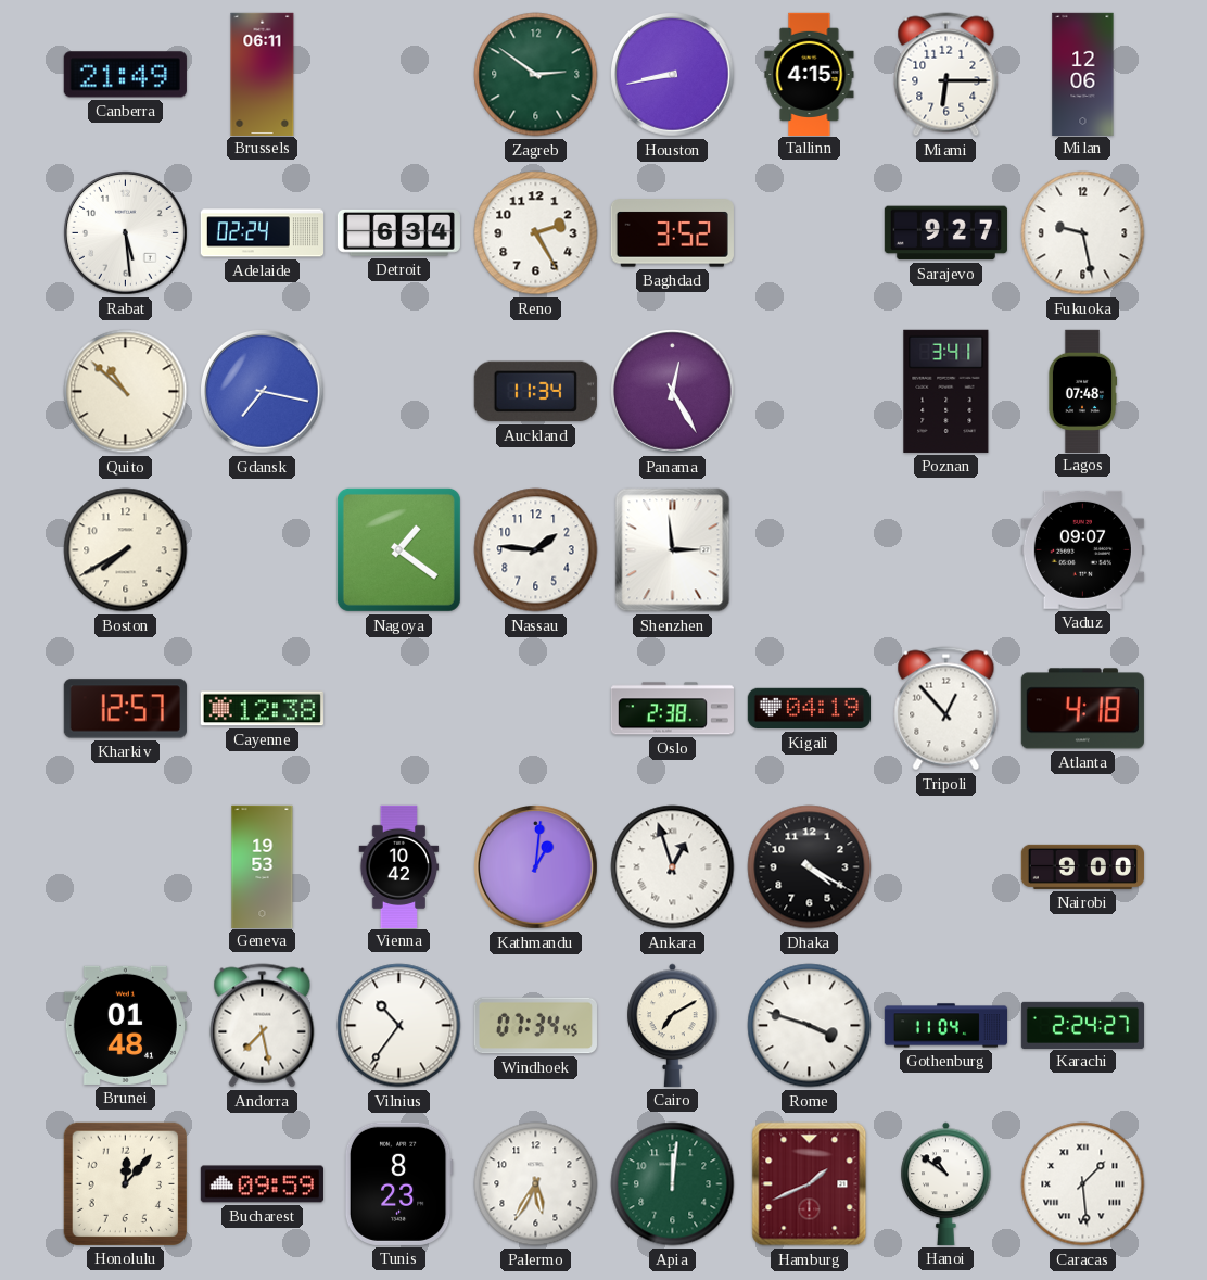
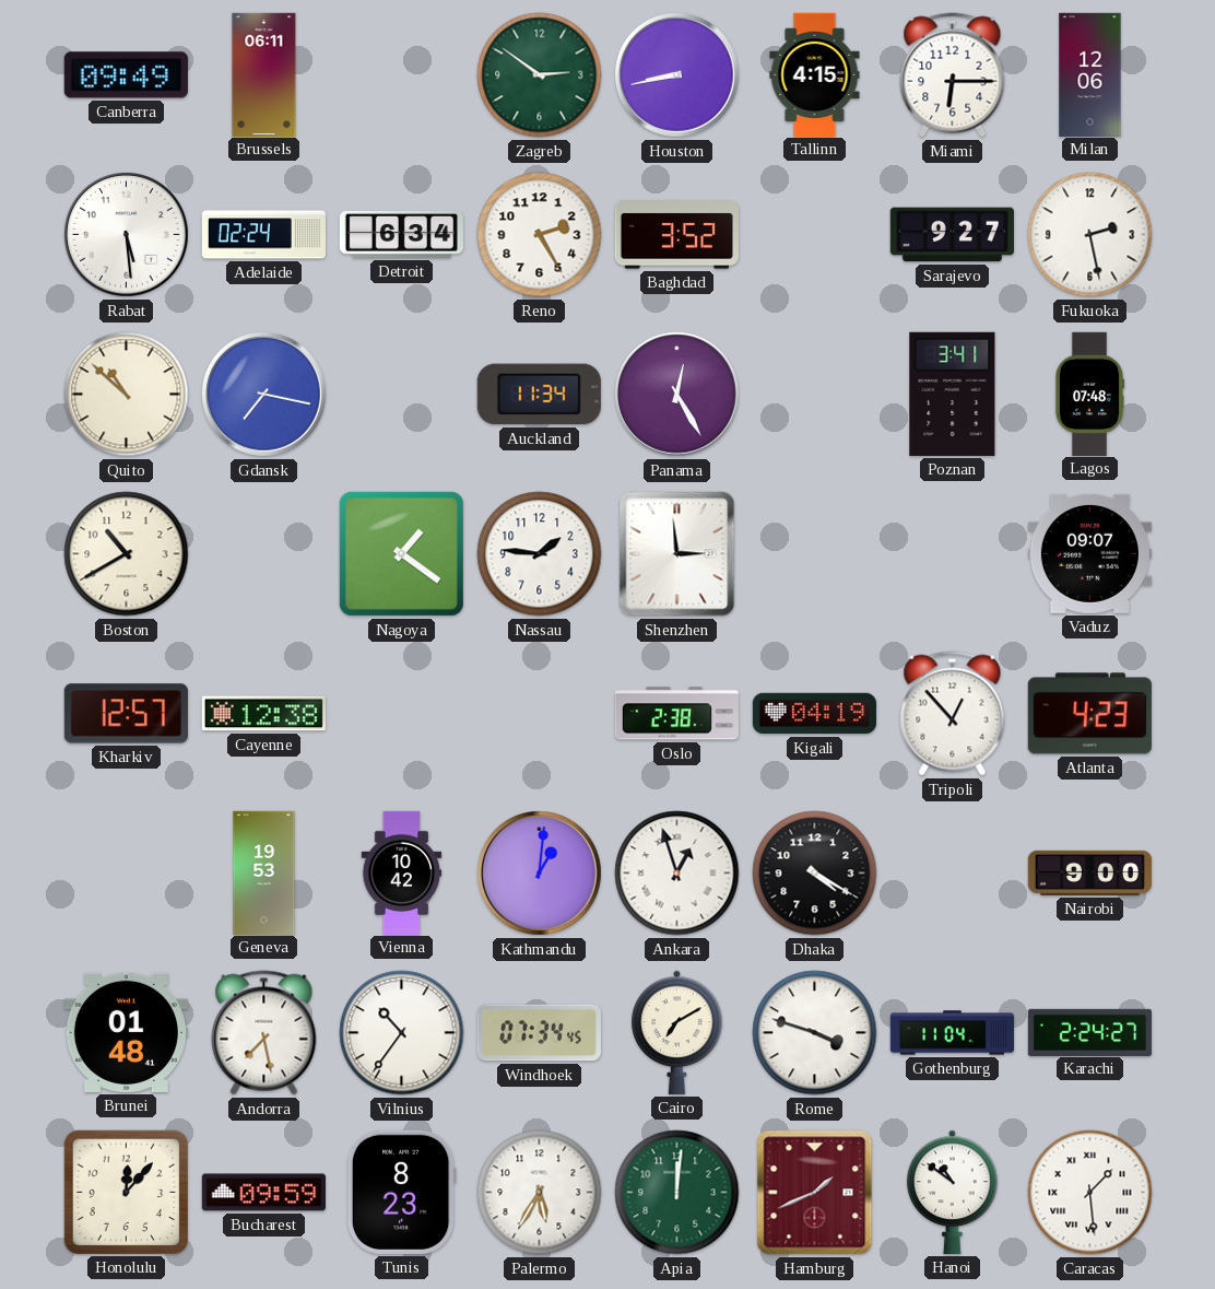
Canberra: 21:49 -> 09:49
Fukuoka: 9:28 -> 2:28
Boston: 7:40 -> 10:40
Atlanta: 4:18 -> 4:23
